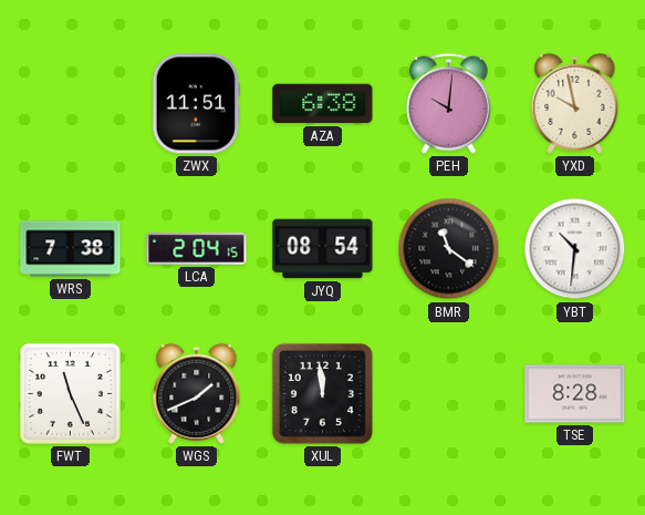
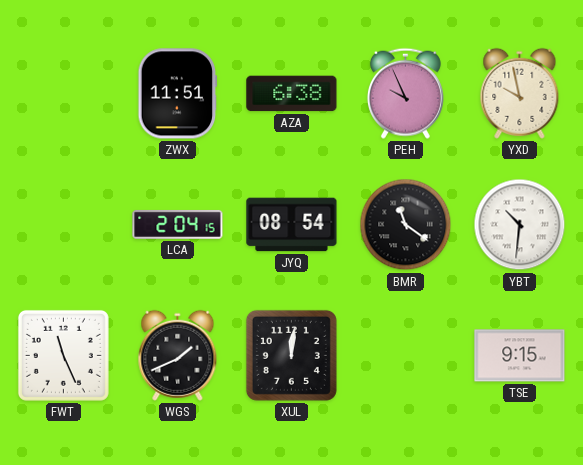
PEH: 10:01 -> 9:56
WRS: 7:38 -> none
XUL: 11:59 -> 12:01
TSE: 8:28 -> 9:15
